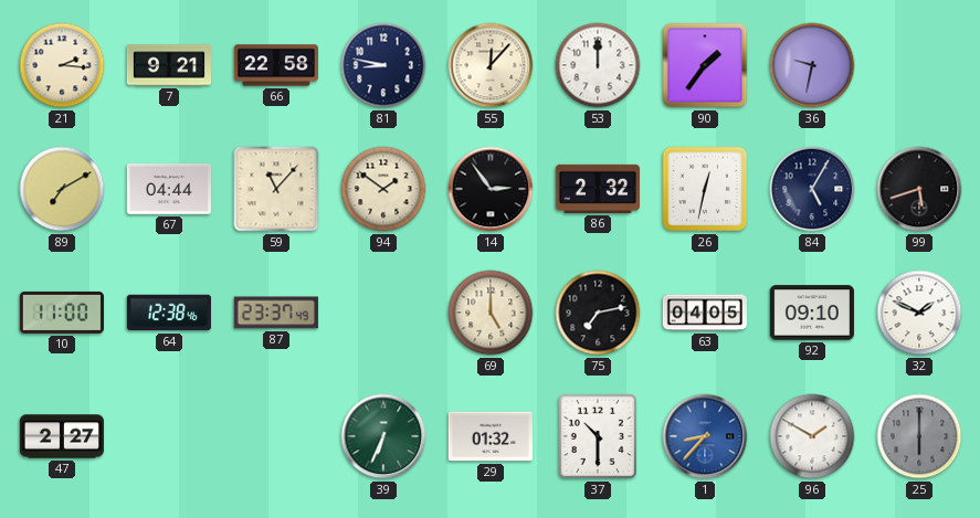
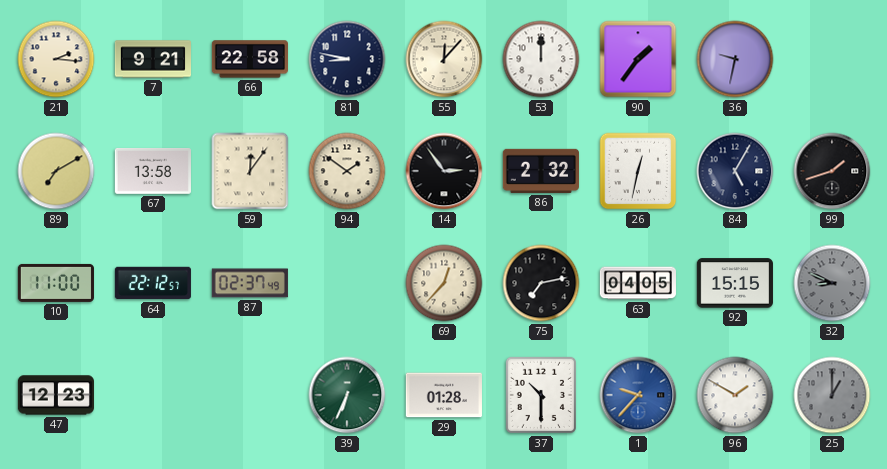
67: 04:44 -> 13:58
59: 11:07 -> 12:06
99: 5:42 -> 1:42
64: 12:38 -> 22:12
87: 23:37 -> 02:37
69: 5:00 -> 12:37
92: 09:10 -> 15:15
32: 1:49 -> 8:49
32 dial: white -> grey
47: 2:27 -> 12:23
29: 01:32 -> 01:28
1: 8:37 -> 9:37
25: 6:00 -> 1:00
